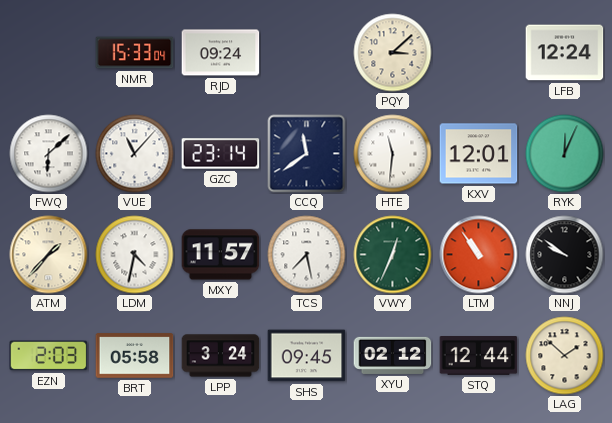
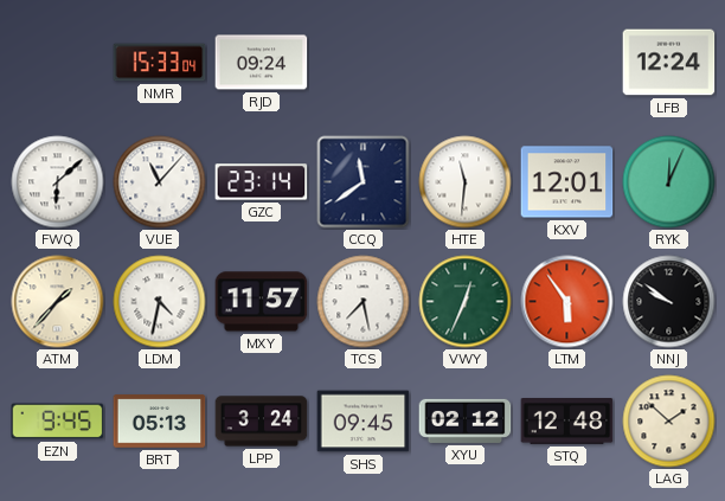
PQY: 3:08 -> none
LTM: 10:54 -> 5:54
EZN: 2:03 -> 9:45
BRT: 05:58 -> 05:13
STQ: 12:44 -> 12:48
